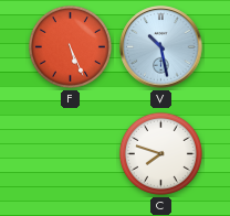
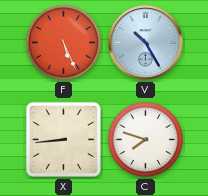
V: 10:28 -> 10:25
X: none -> 8:44
